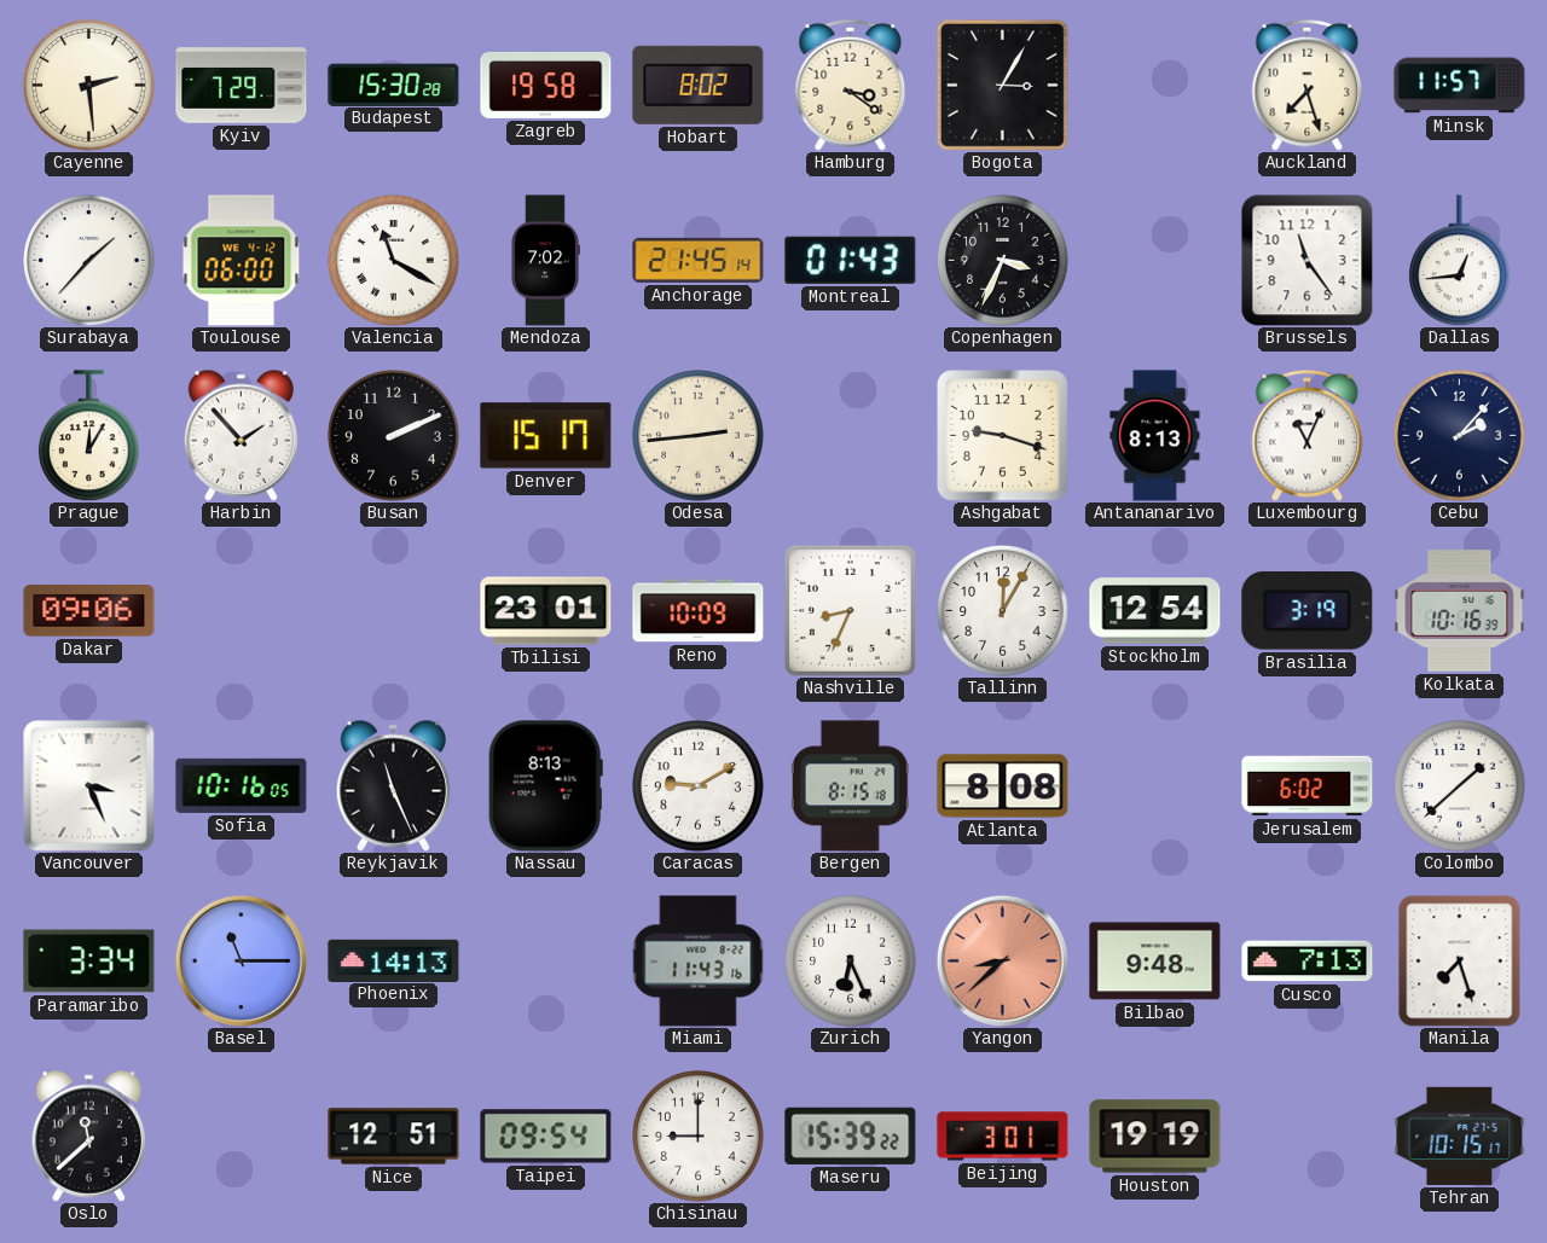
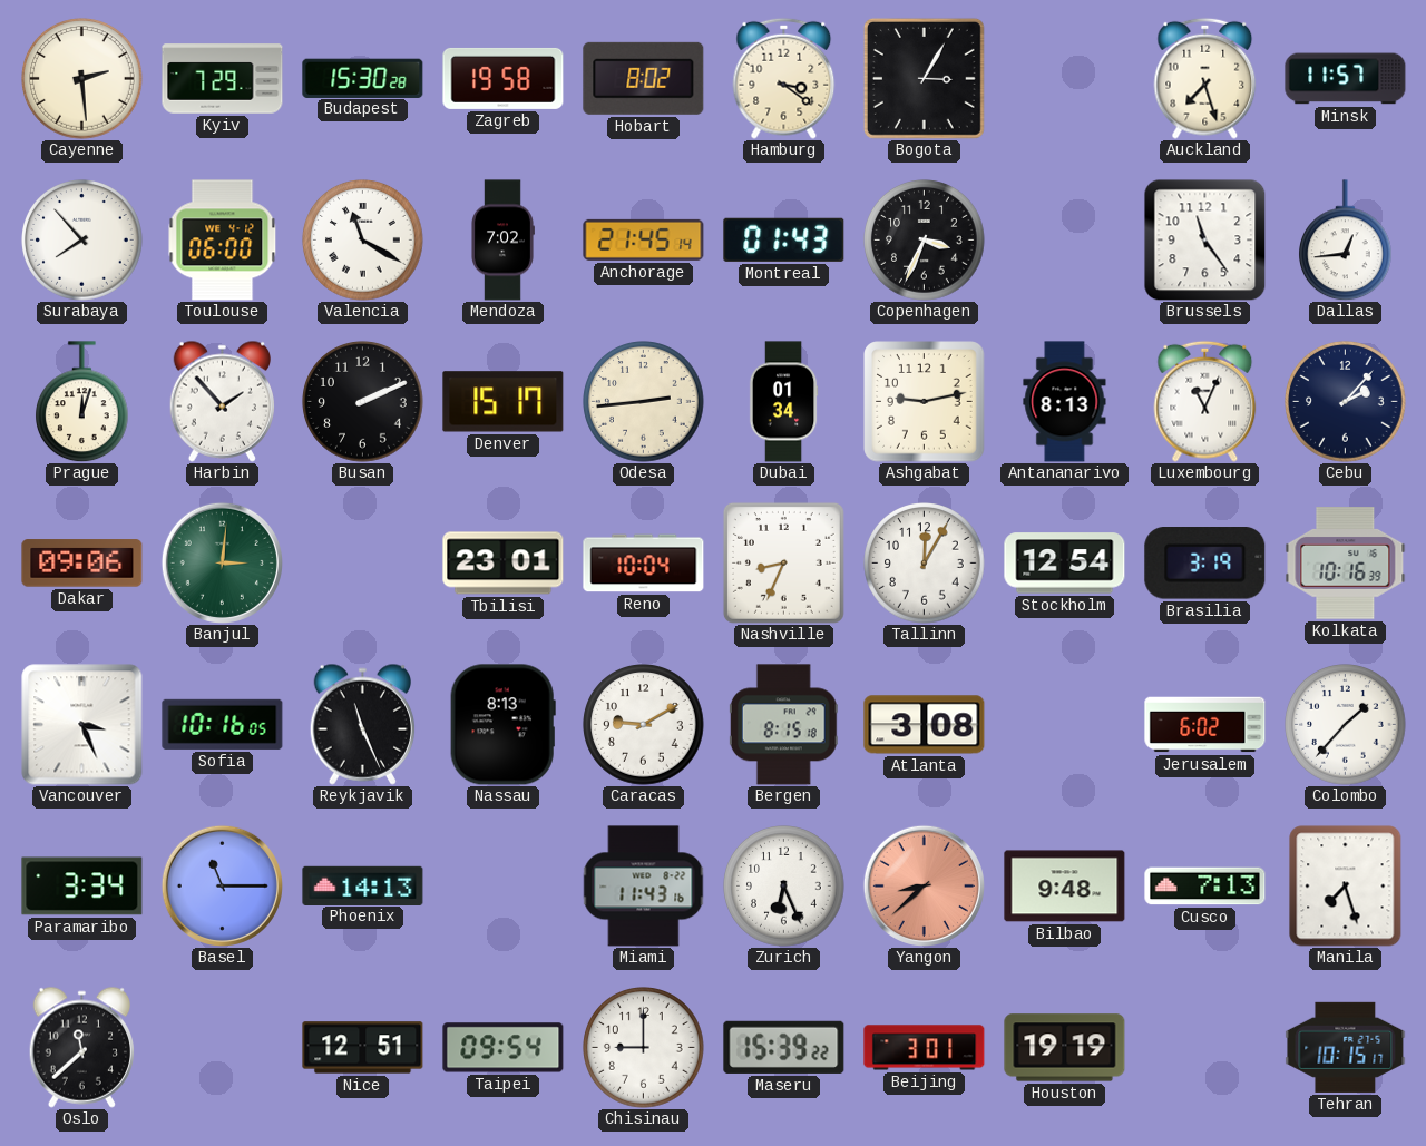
Surabaya: 1:37 -> 7:53
Prague: 12:05 -> 12:03
Dubai: none -> 01:34
Ashgabat: 9:18 -> 9:13
Banjul: none -> 3:01
Reno: 10:09 -> 10:04
Atlanta: 8:08 -> 3:08
Colombo: 1:38 -> 1:37
